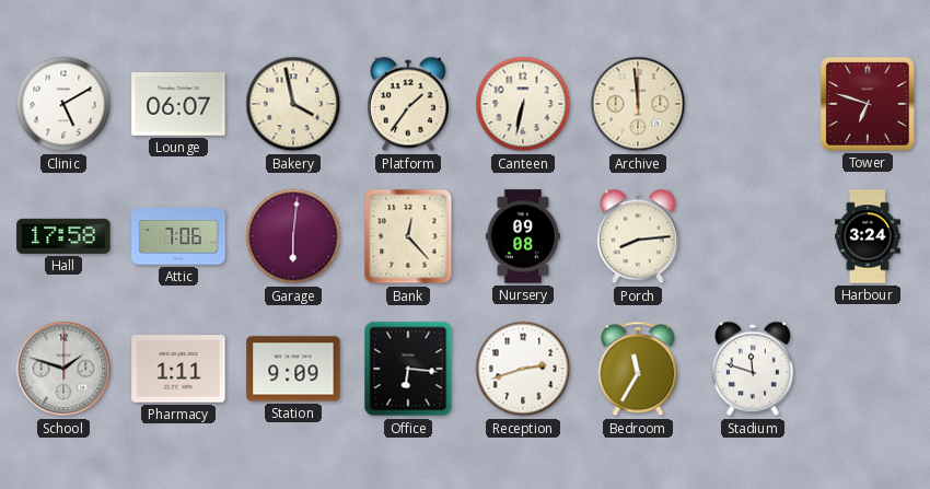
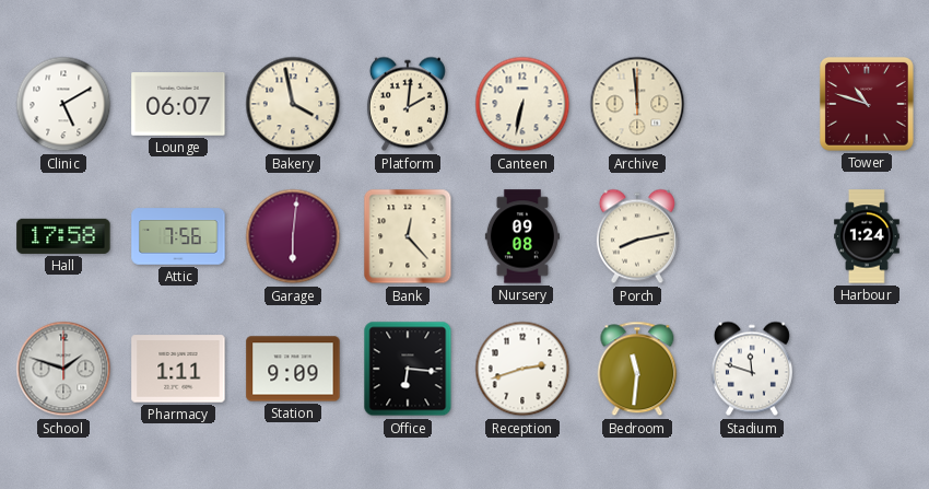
Platform: 1:36 -> 2:01
Tower: 6:48 -> 10:48
Attic: 7:06 -> 7:56
Porch: 8:14 -> 8:13
Harbour: 3:24 -> 1:24
Bedroom: 11:35 -> 11:31
